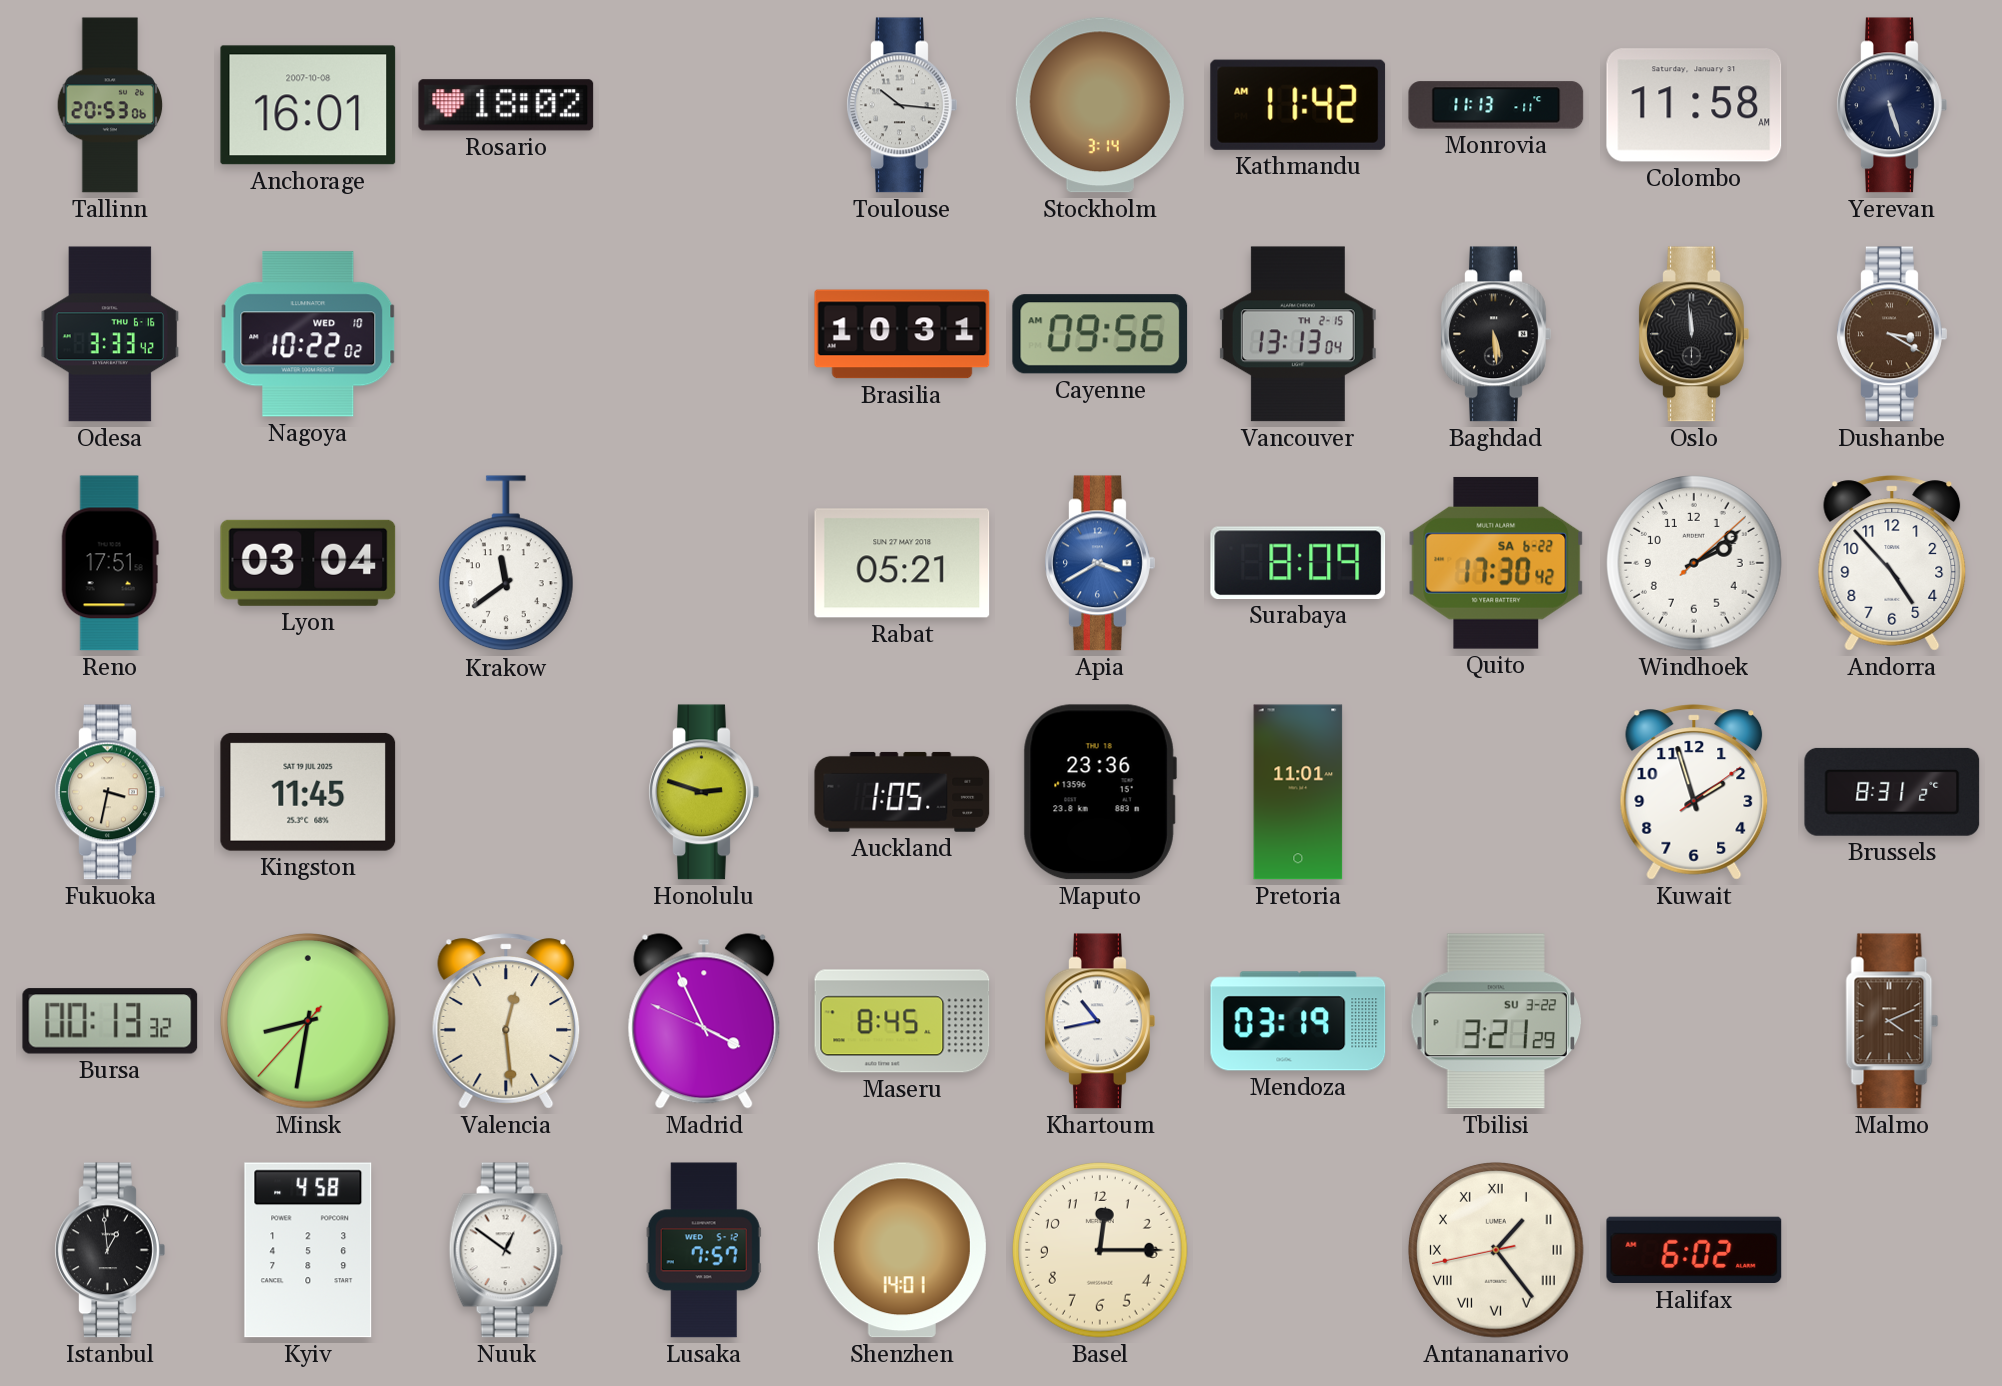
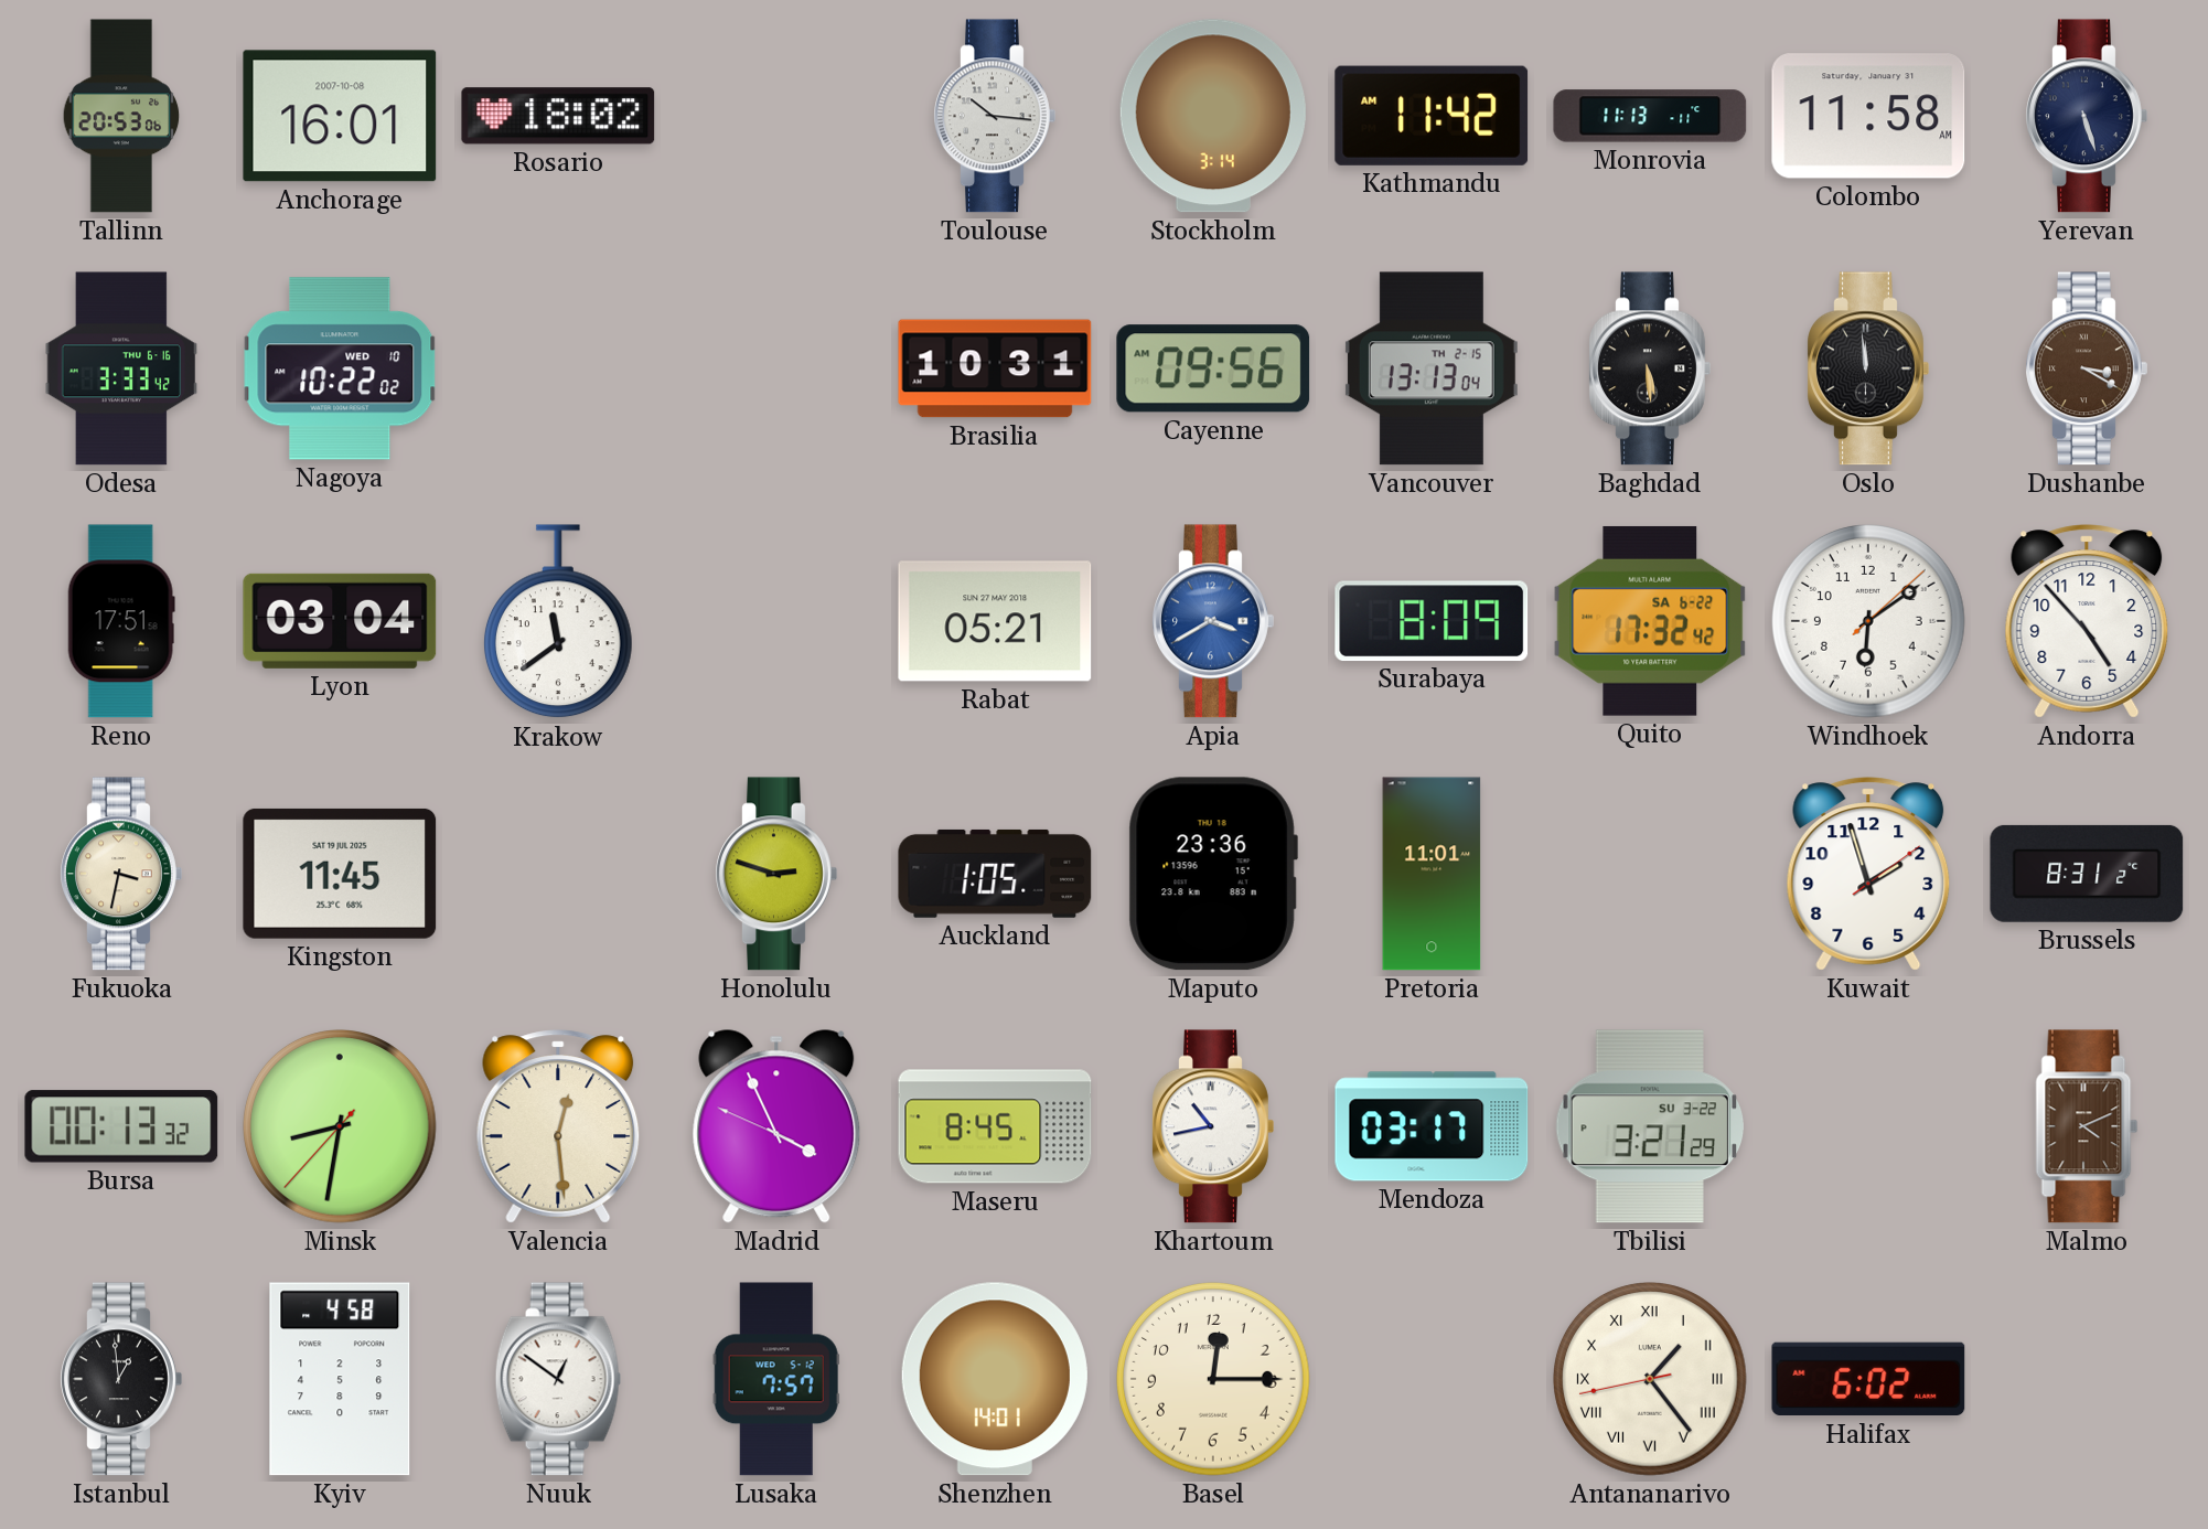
Quito: 17:30 -> 17:32
Windhoek: 2:09 -> 6:09
Mendoza: 03:19 -> 03:17
